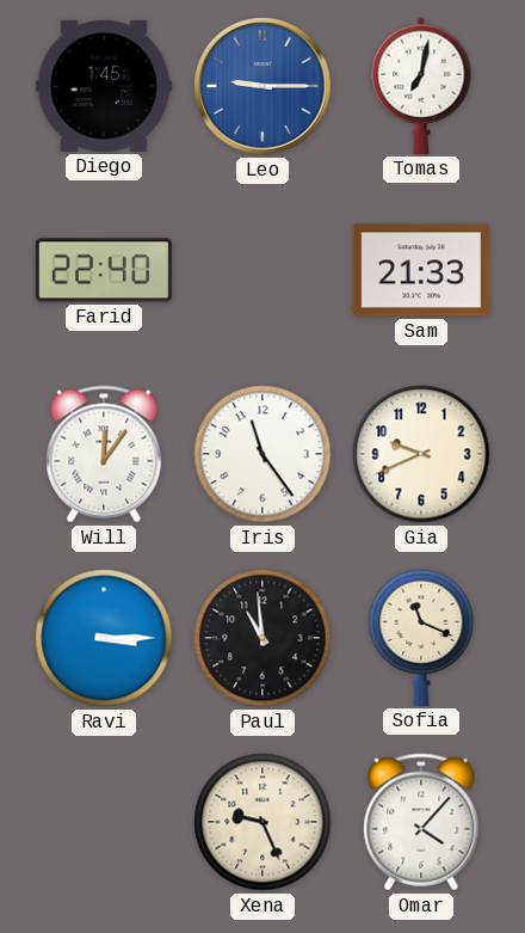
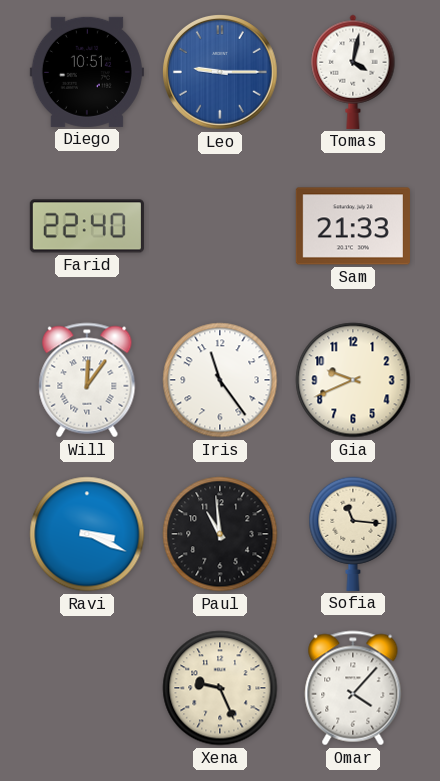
Diego: 1:45 -> 10:51
Tomas: 7:02 -> 4:02
Ravi: 3:15 -> 3:19
Sofia: 11:19 -> 11:16
